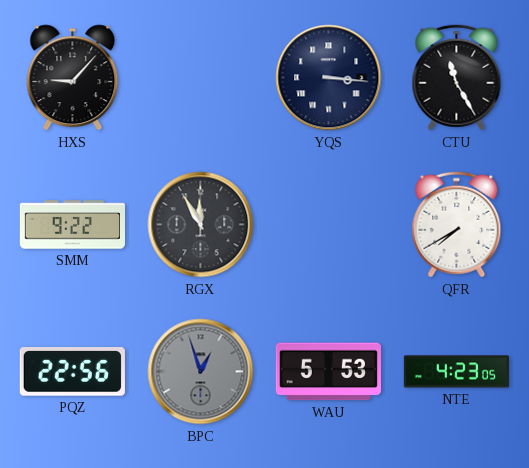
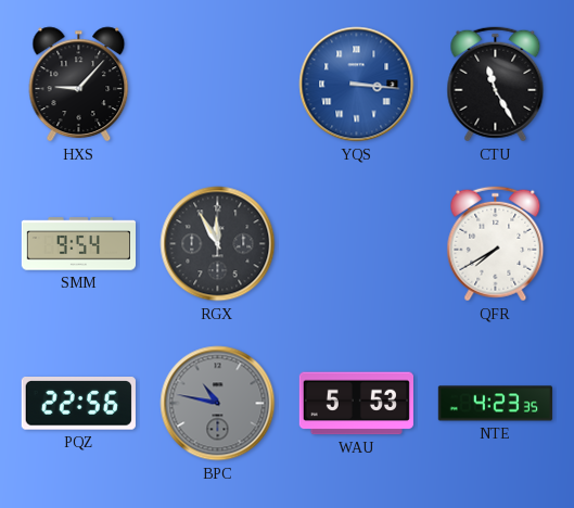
YQS dial: navy -> blue
SMM: 9:22 -> 9:54
BPC: 12:57 -> 10:47
NTE: 4:23:05 -> 4:23:35
